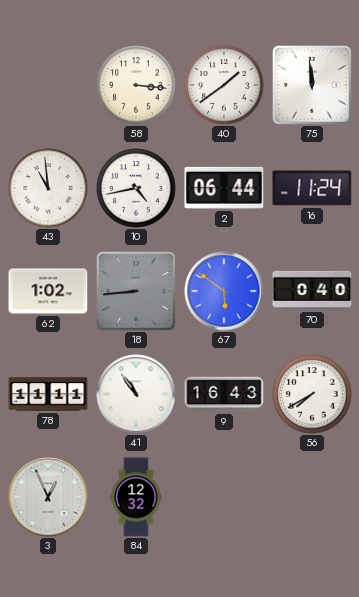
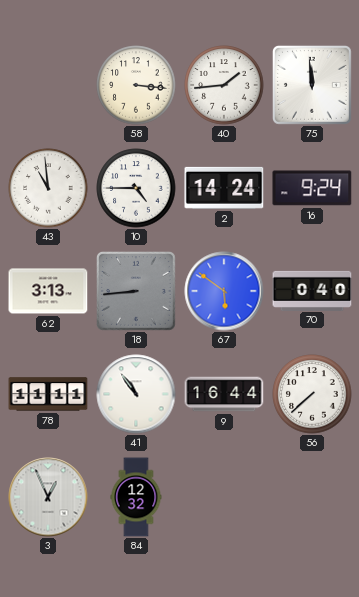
40: 1:39 -> 1:44
10: 4:43 -> 4:45
2: 06:44 -> 14:24
16: 11:24 -> 9:24
62: 1:02 -> 3:13
9: 16:43 -> 16:44
56: 7:40 -> 7:38
